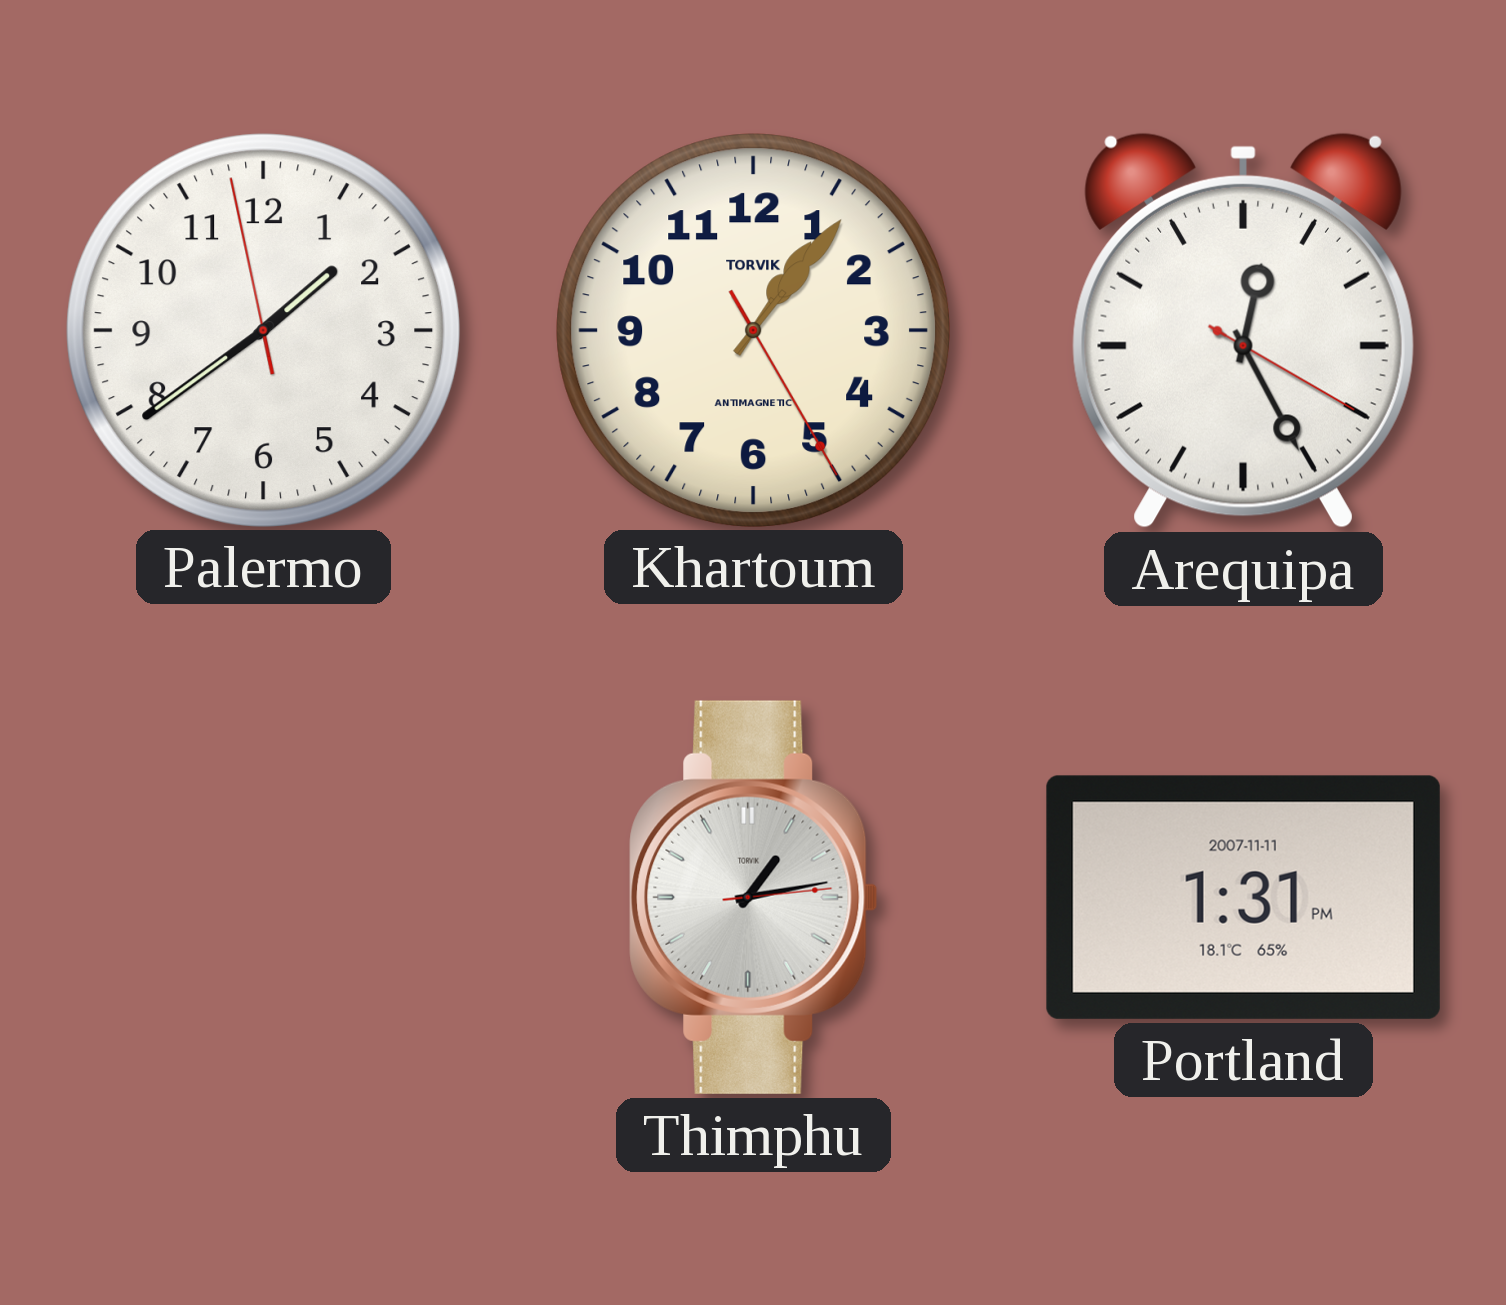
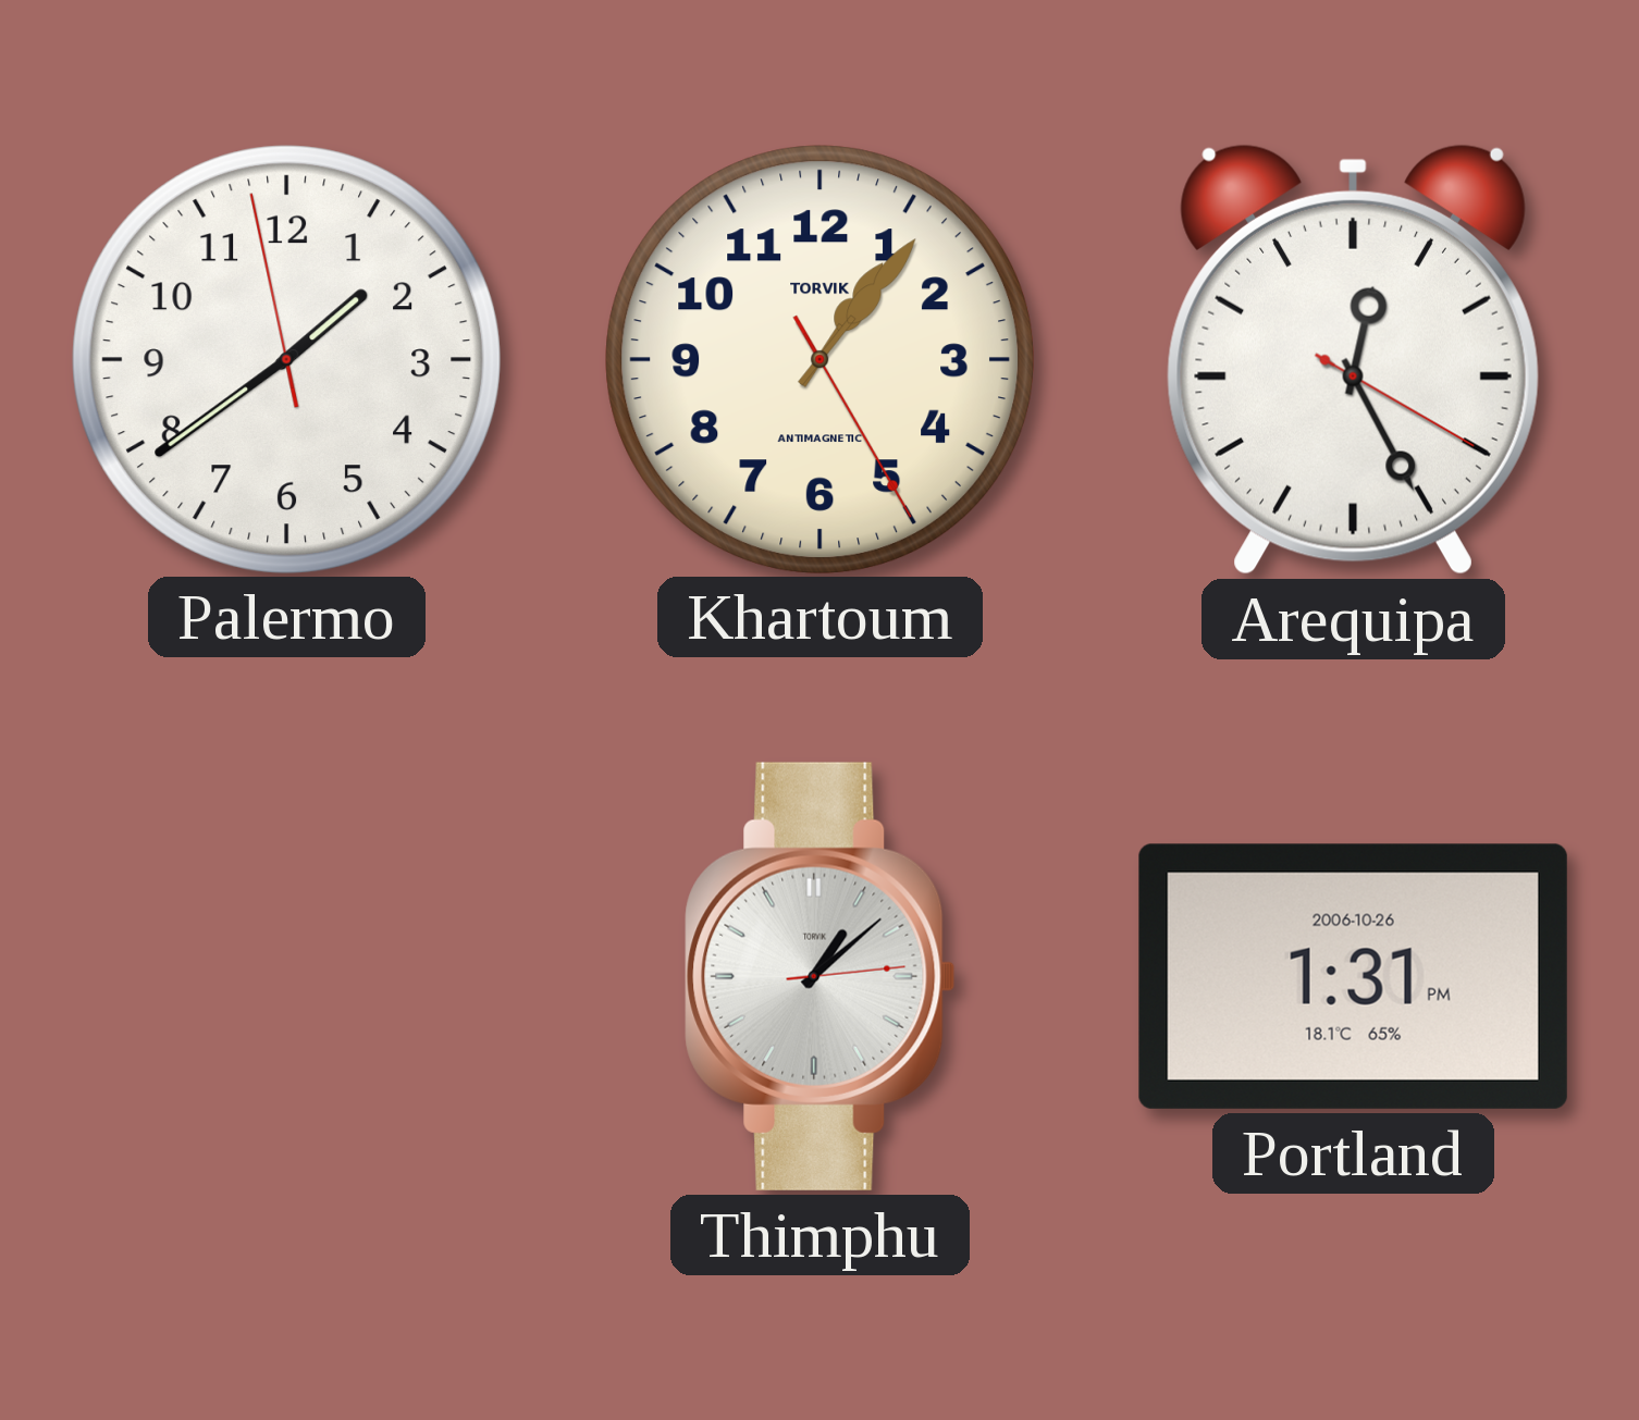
Thimphu: 1:13 -> 1:08
Portland date: 2007-11-11 -> 2006-10-26
